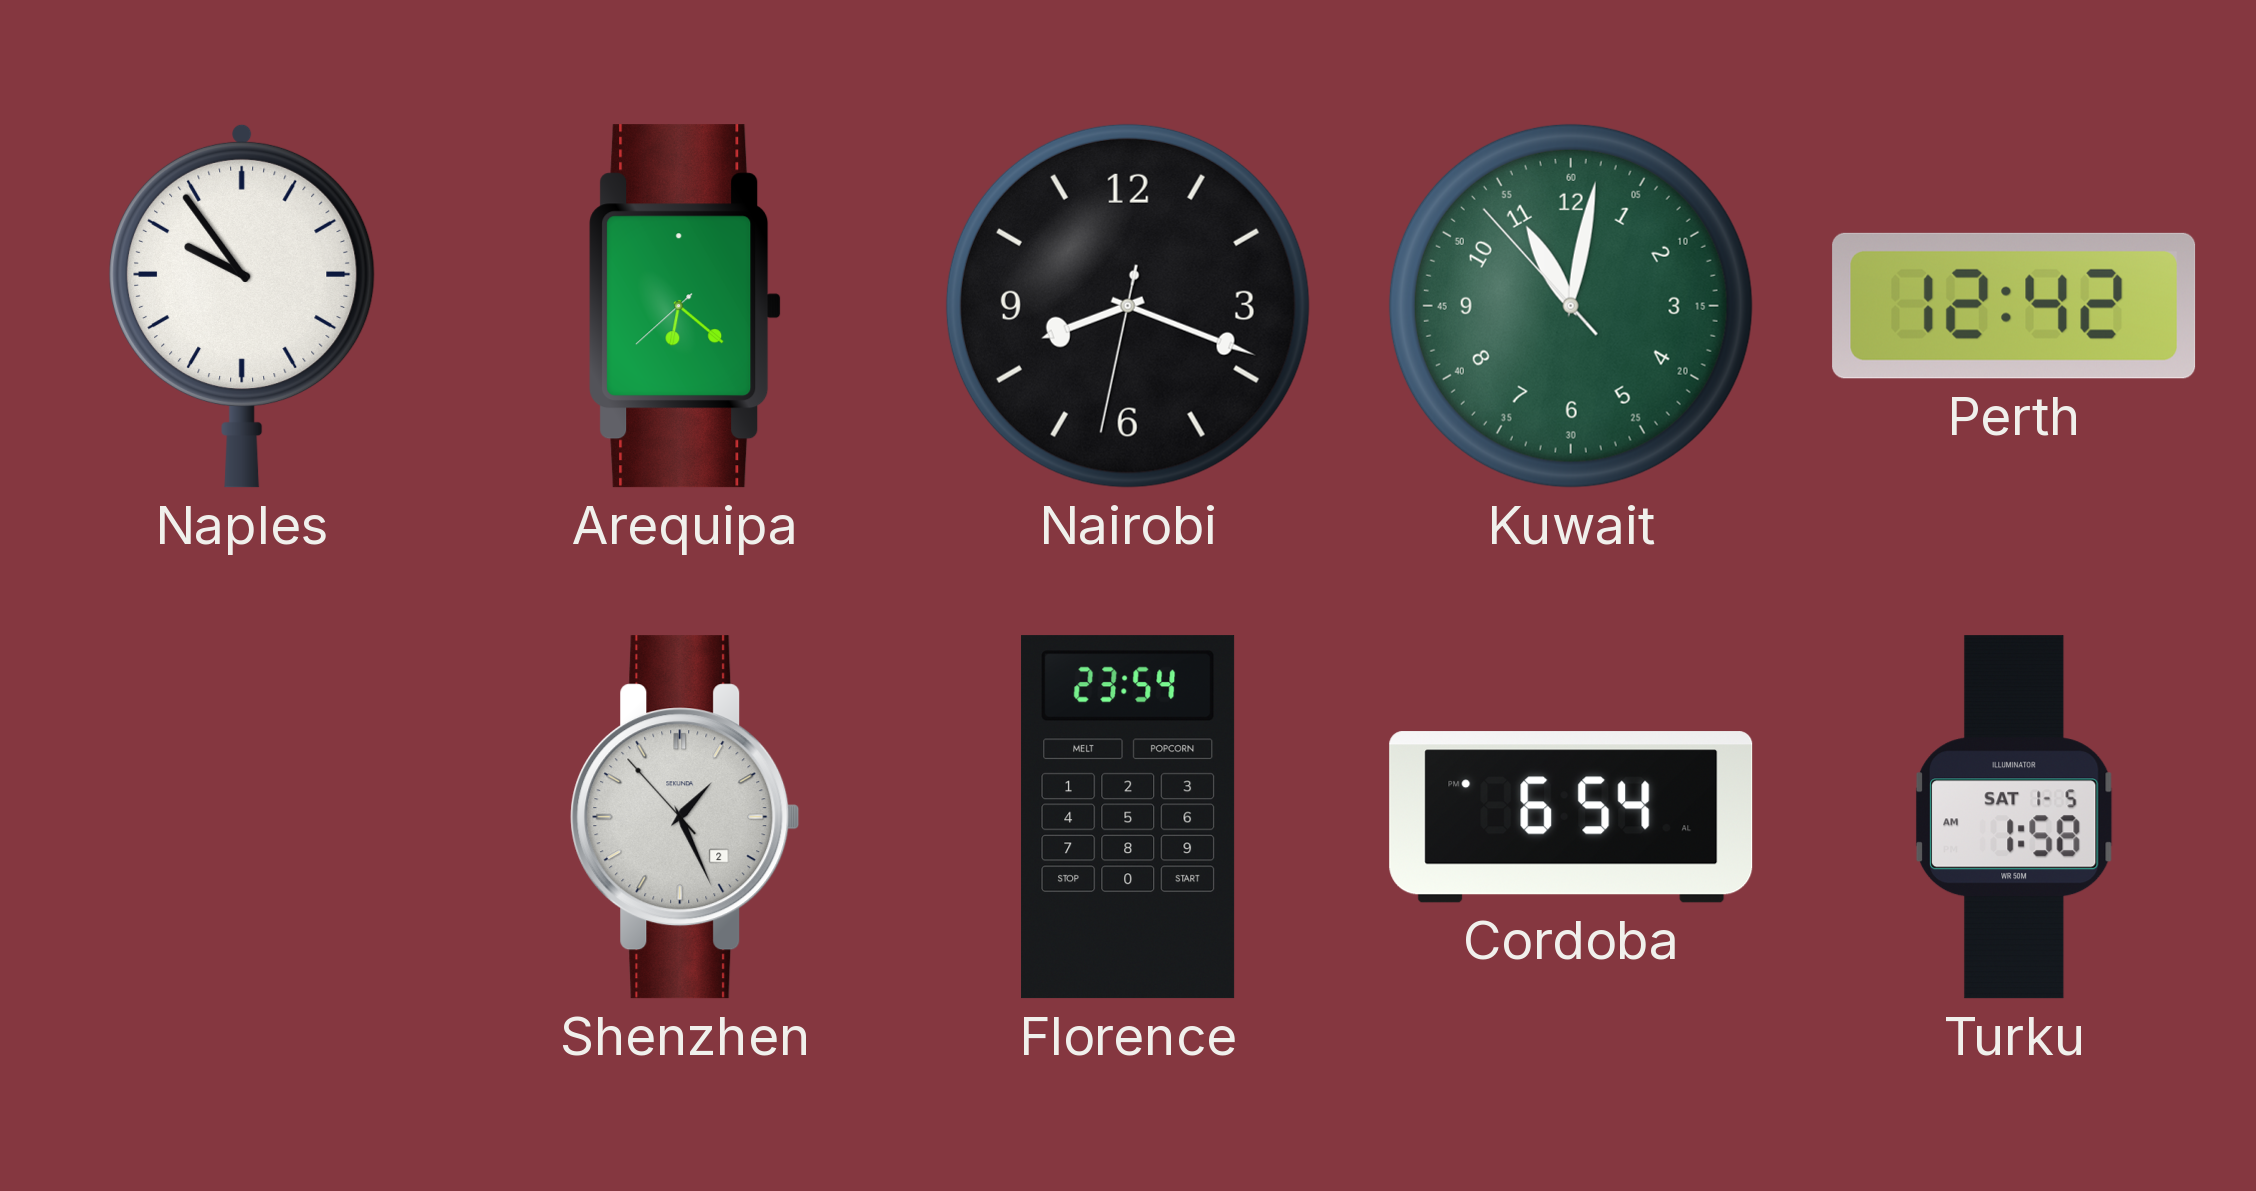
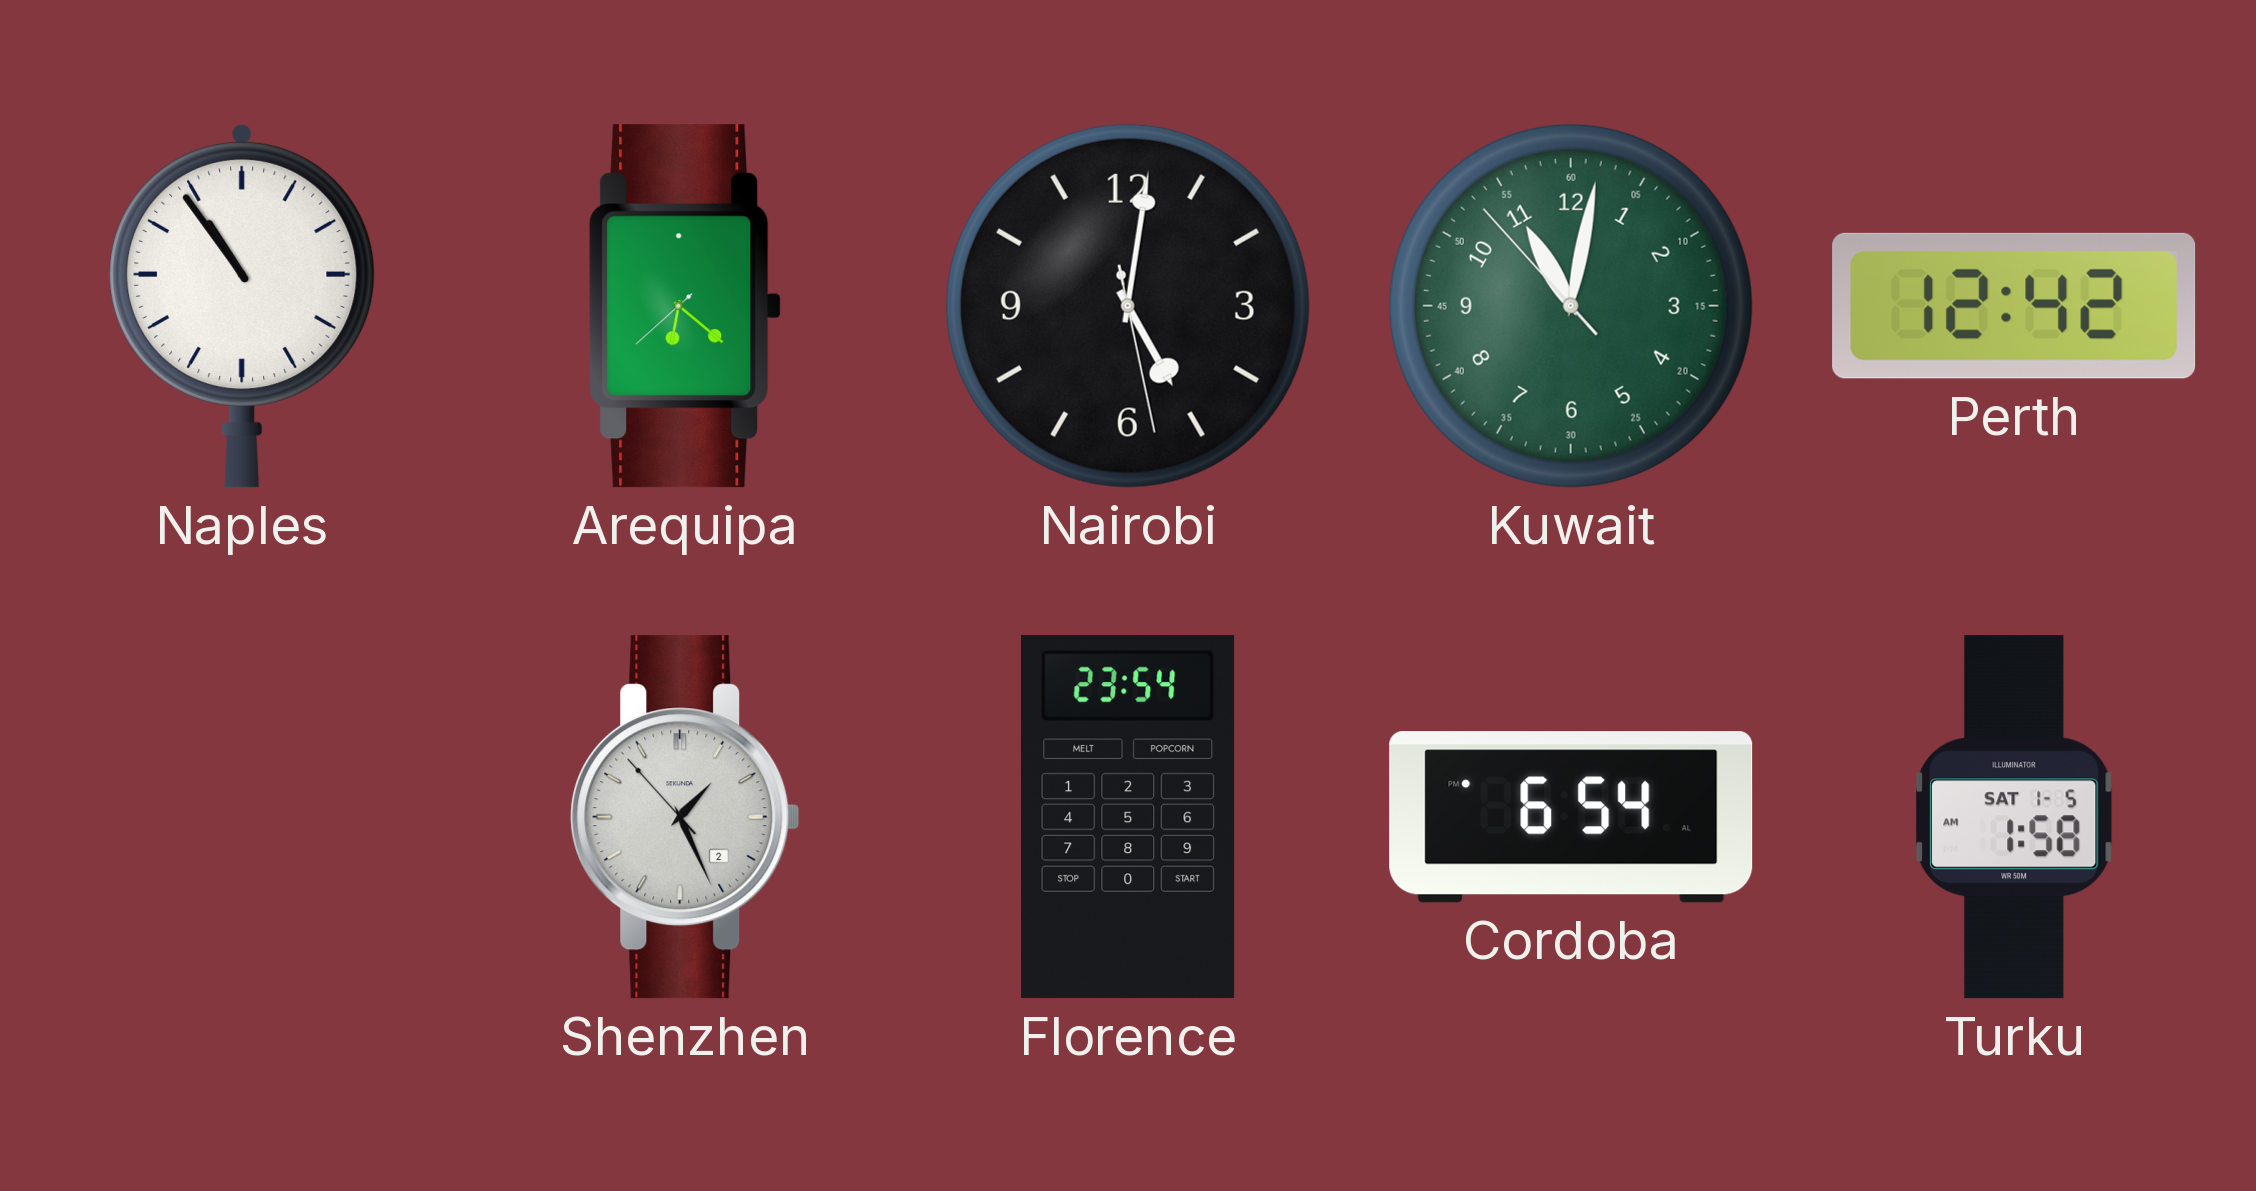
Naples: 9:54 -> 10:54
Nairobi: 8:18 -> 5:01
